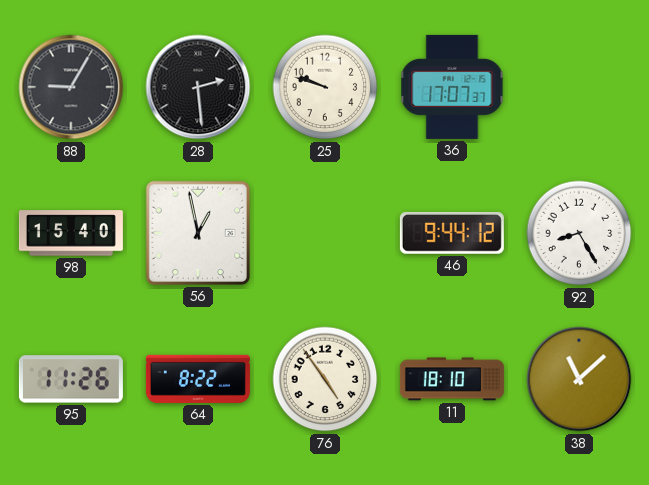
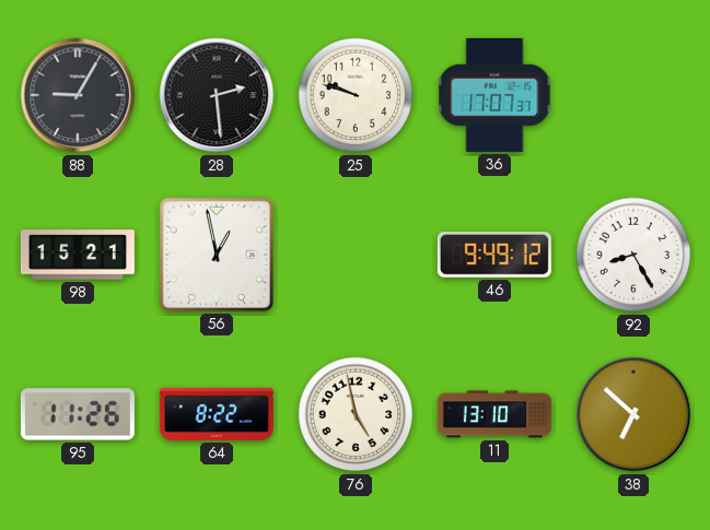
98: 15:40 -> 15:21
46: 9:44 -> 9:49
76: 4:54 -> 4:58
11: 18:10 -> 13:10
38: 11:08 -> 6:52
